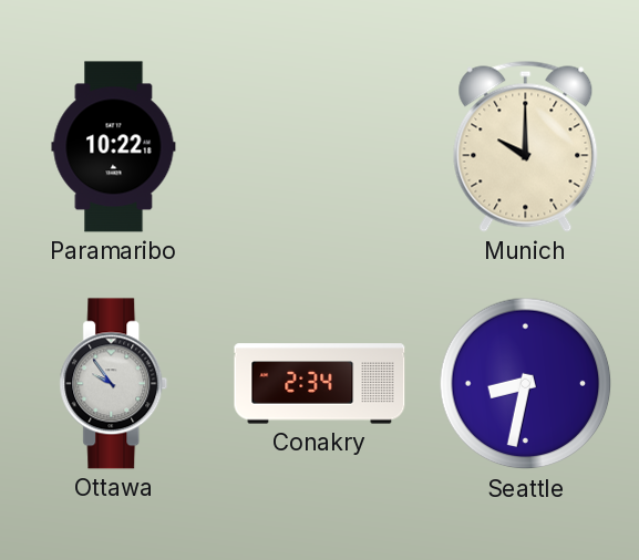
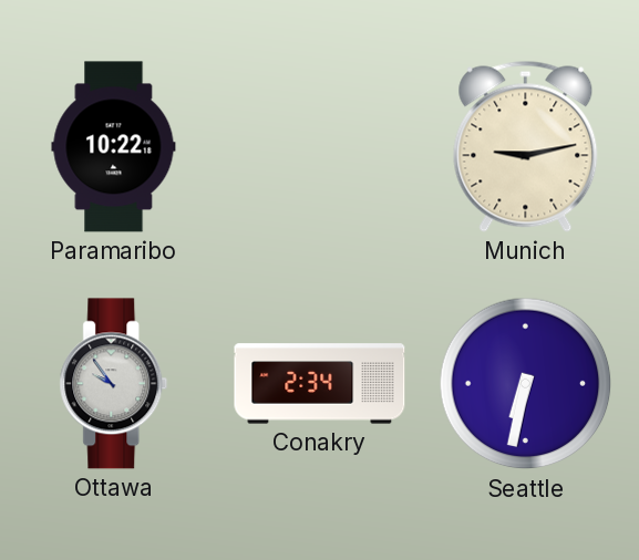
Munich: 10:00 -> 9:13
Seattle: 8:32 -> 6:32
